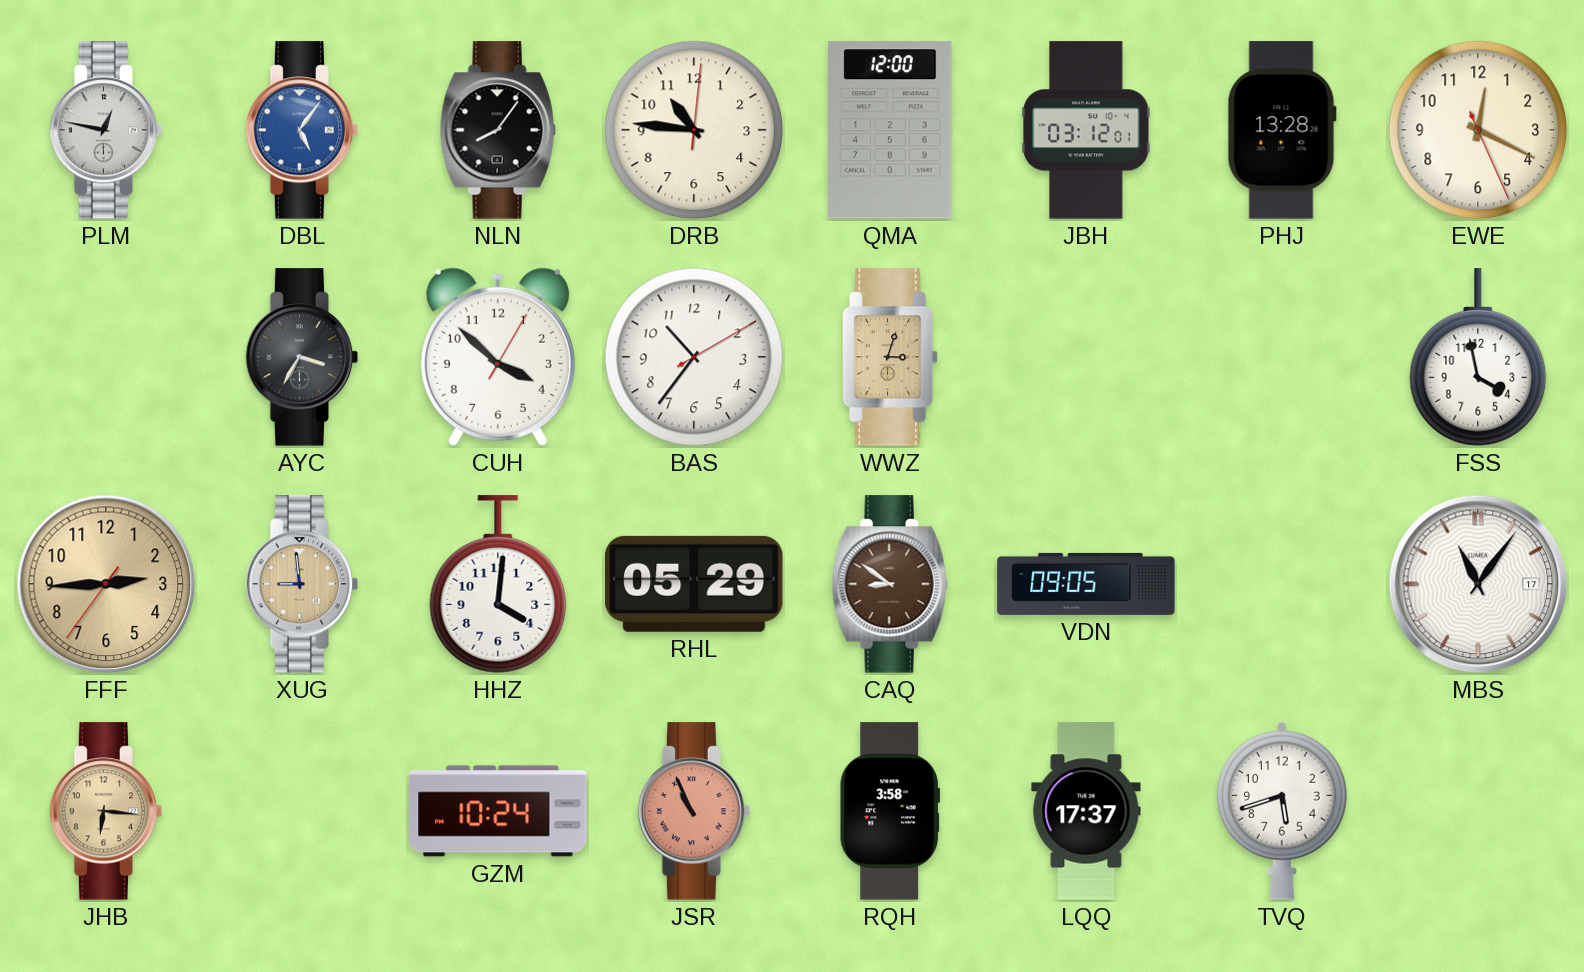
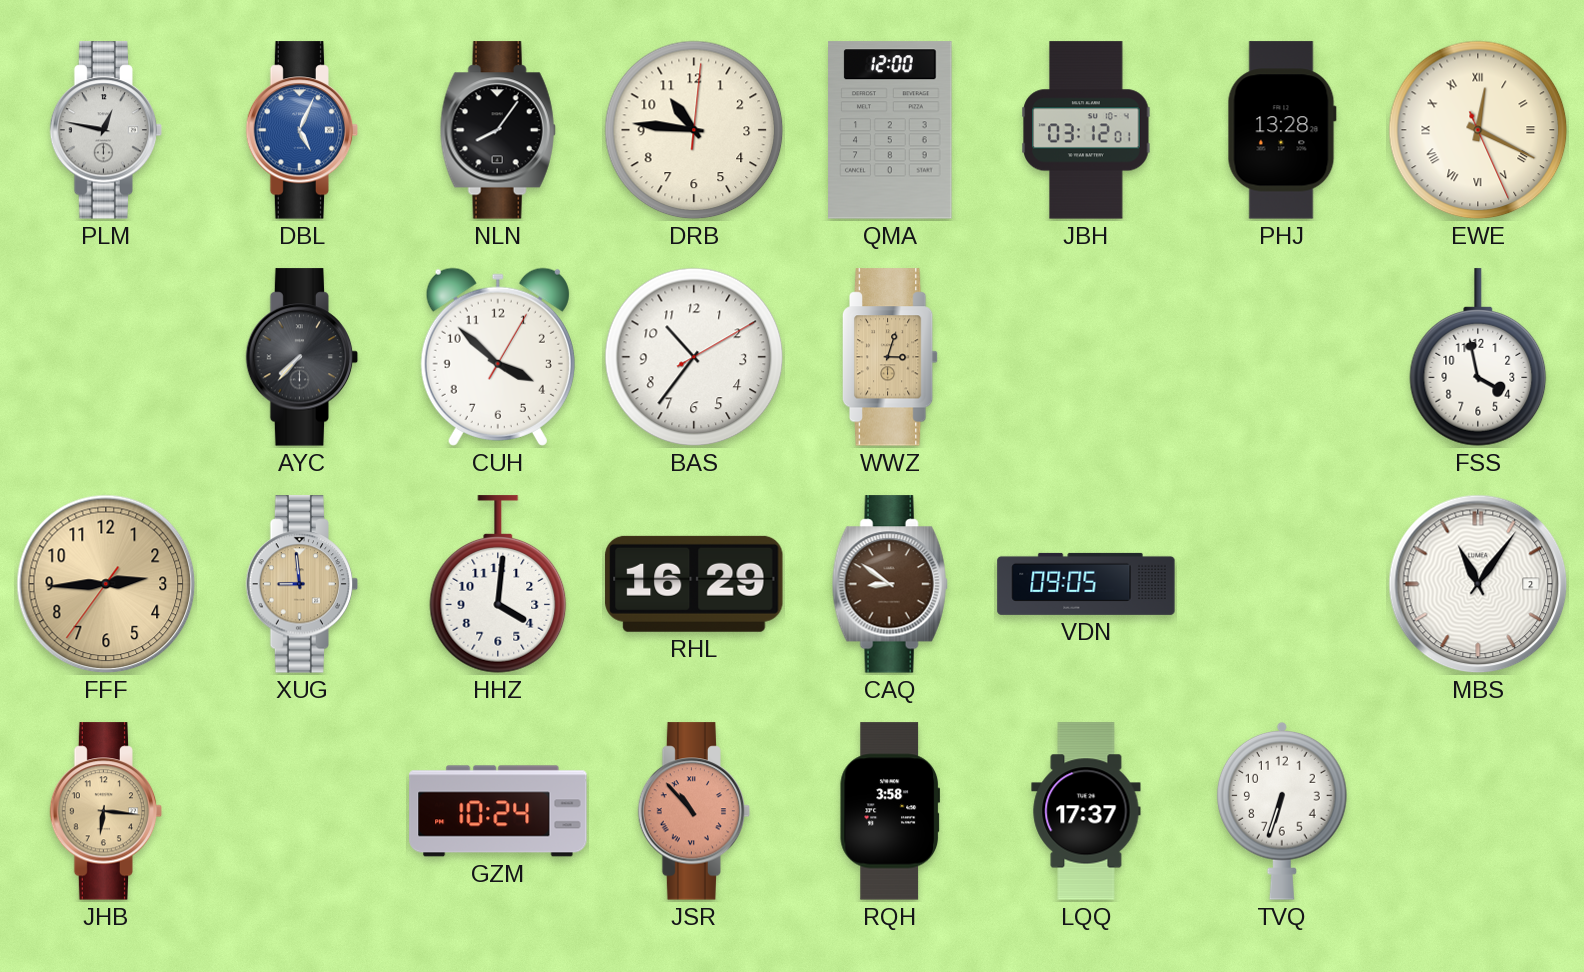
DBL: 5:06 -> 5:04
EWE numerals: Arabic -> Roman
AYC: 3:35 -> 7:37
RHL: 05:29 -> 16:29
MBS date: 17 -> 2
JSR: 10:56 -> 10:53
TVQ: 5:42 -> 6:33
